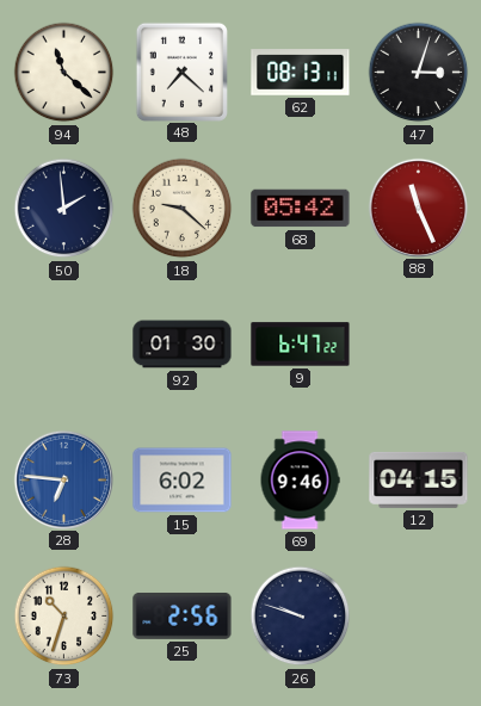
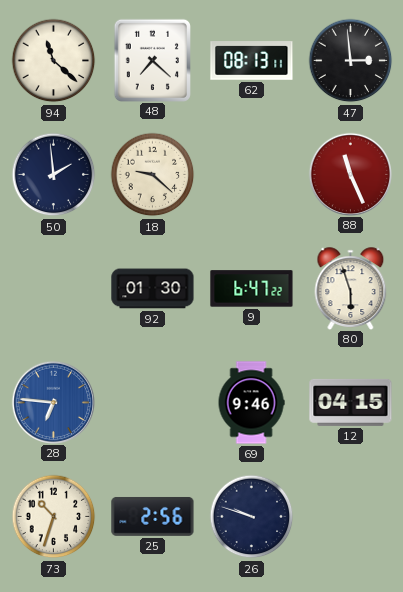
47: 3:03 -> 2:59
68: 05:42 -> none
80: none -> 5:57
15: 6:02 -> none
